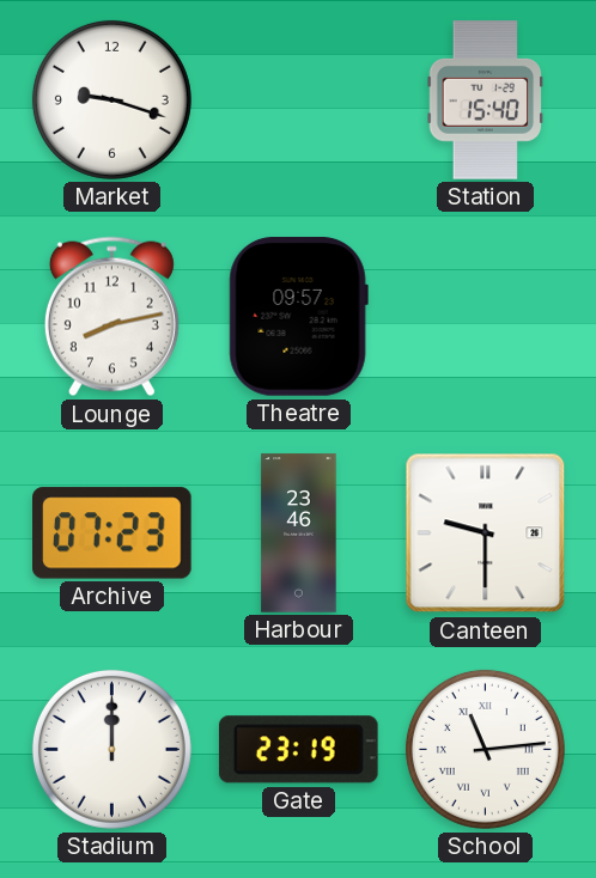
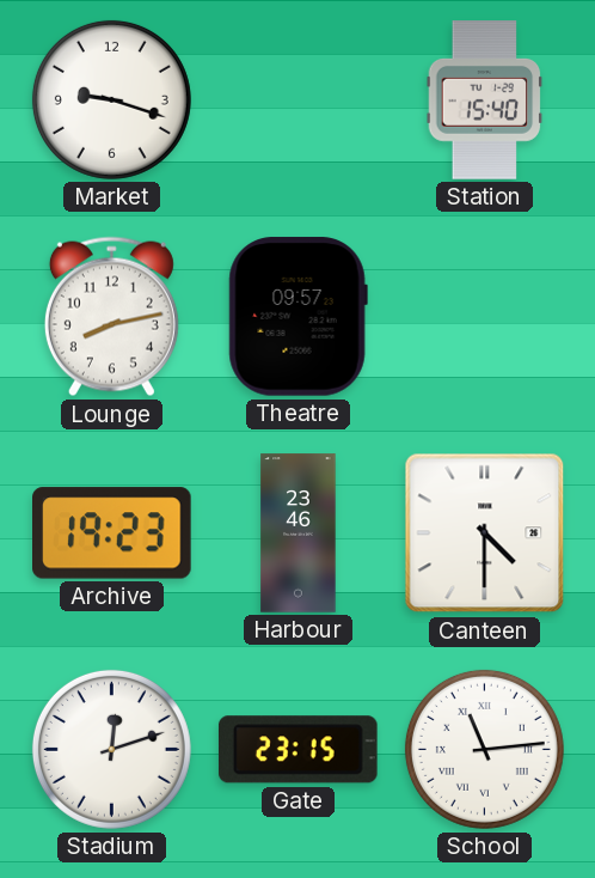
Archive: 07:23 -> 19:23
Canteen: 9:30 -> 4:30
Stadium: 12:00 -> 12:12
Gate: 23:19 -> 23:15
